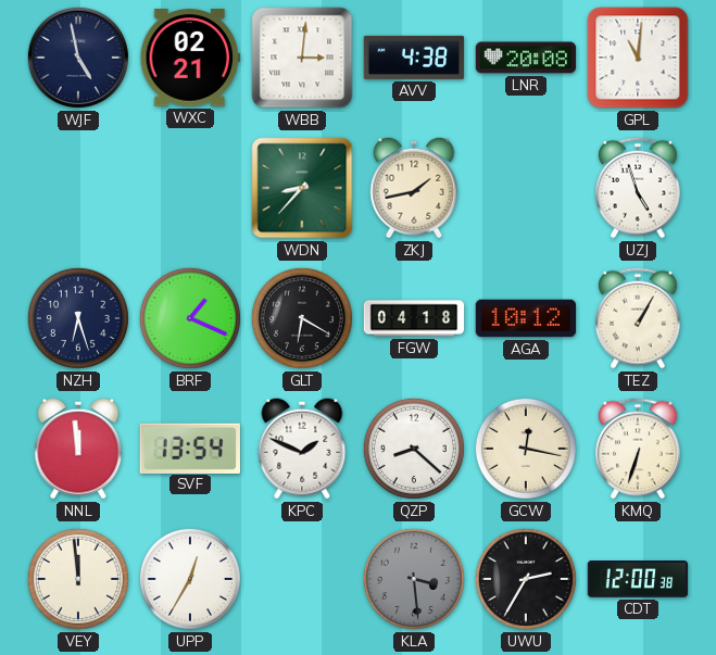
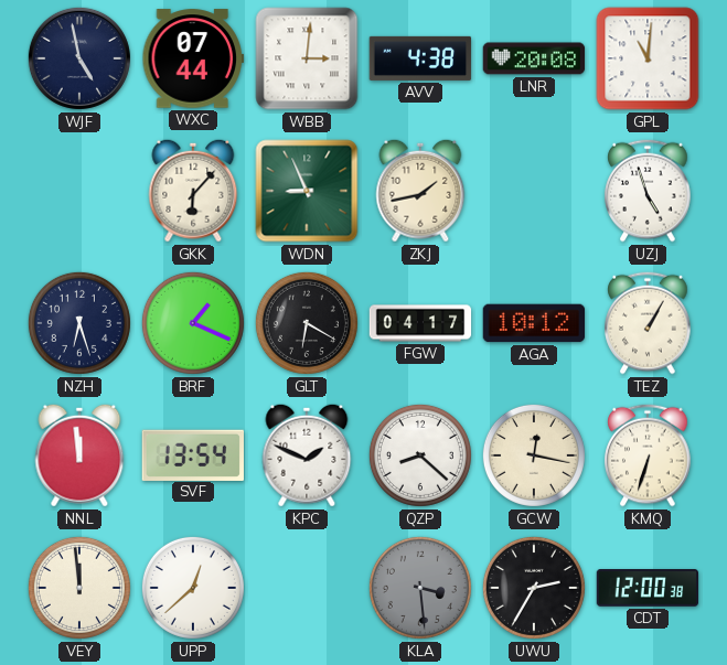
WXC: 02:21 -> 07:44
GKK: none -> 6:07
WDN: 8:37 -> 8:56
FGW: 04:18 -> 04:17
UPP: 12:35 -> 12:38
